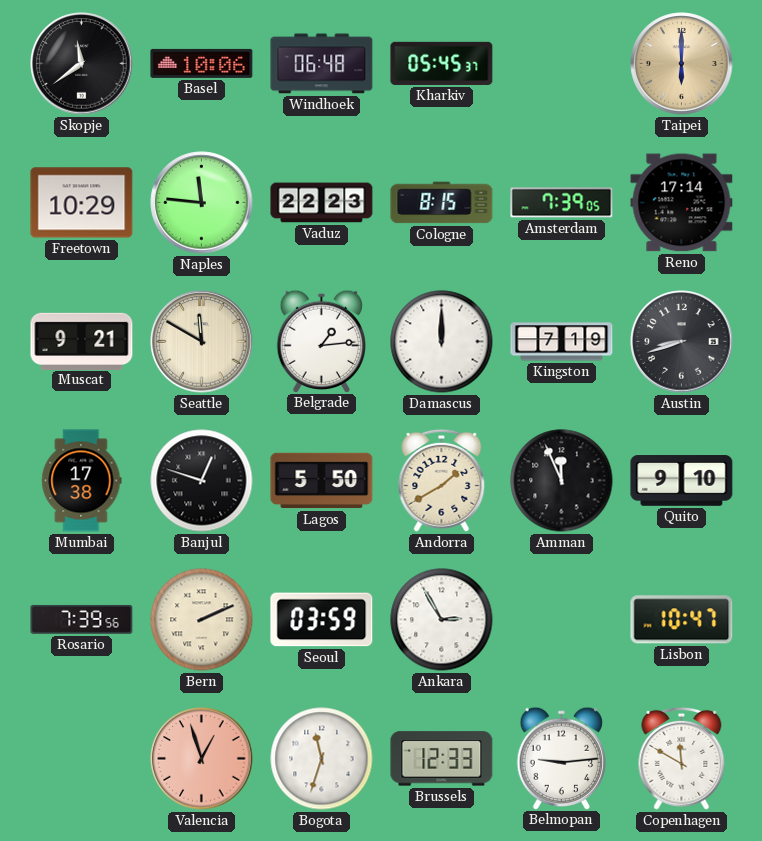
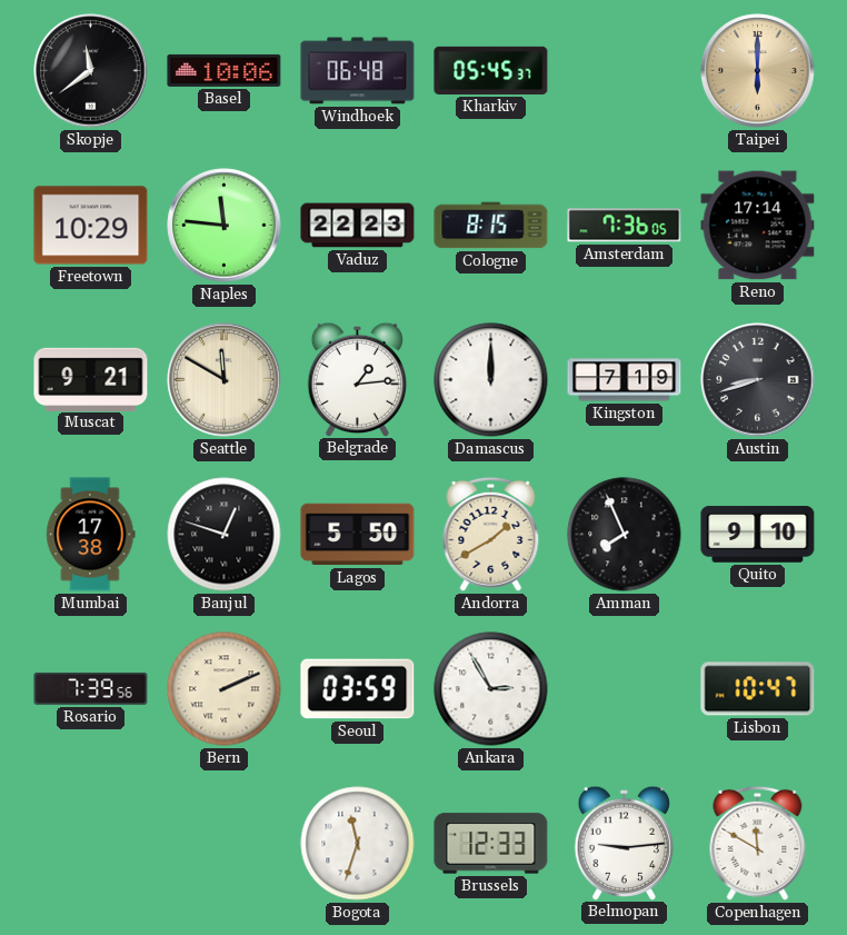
Amsterdam: 7:39 -> 7:36
Amman: 11:56 -> 7:56
Valencia: 12:57 -> none
